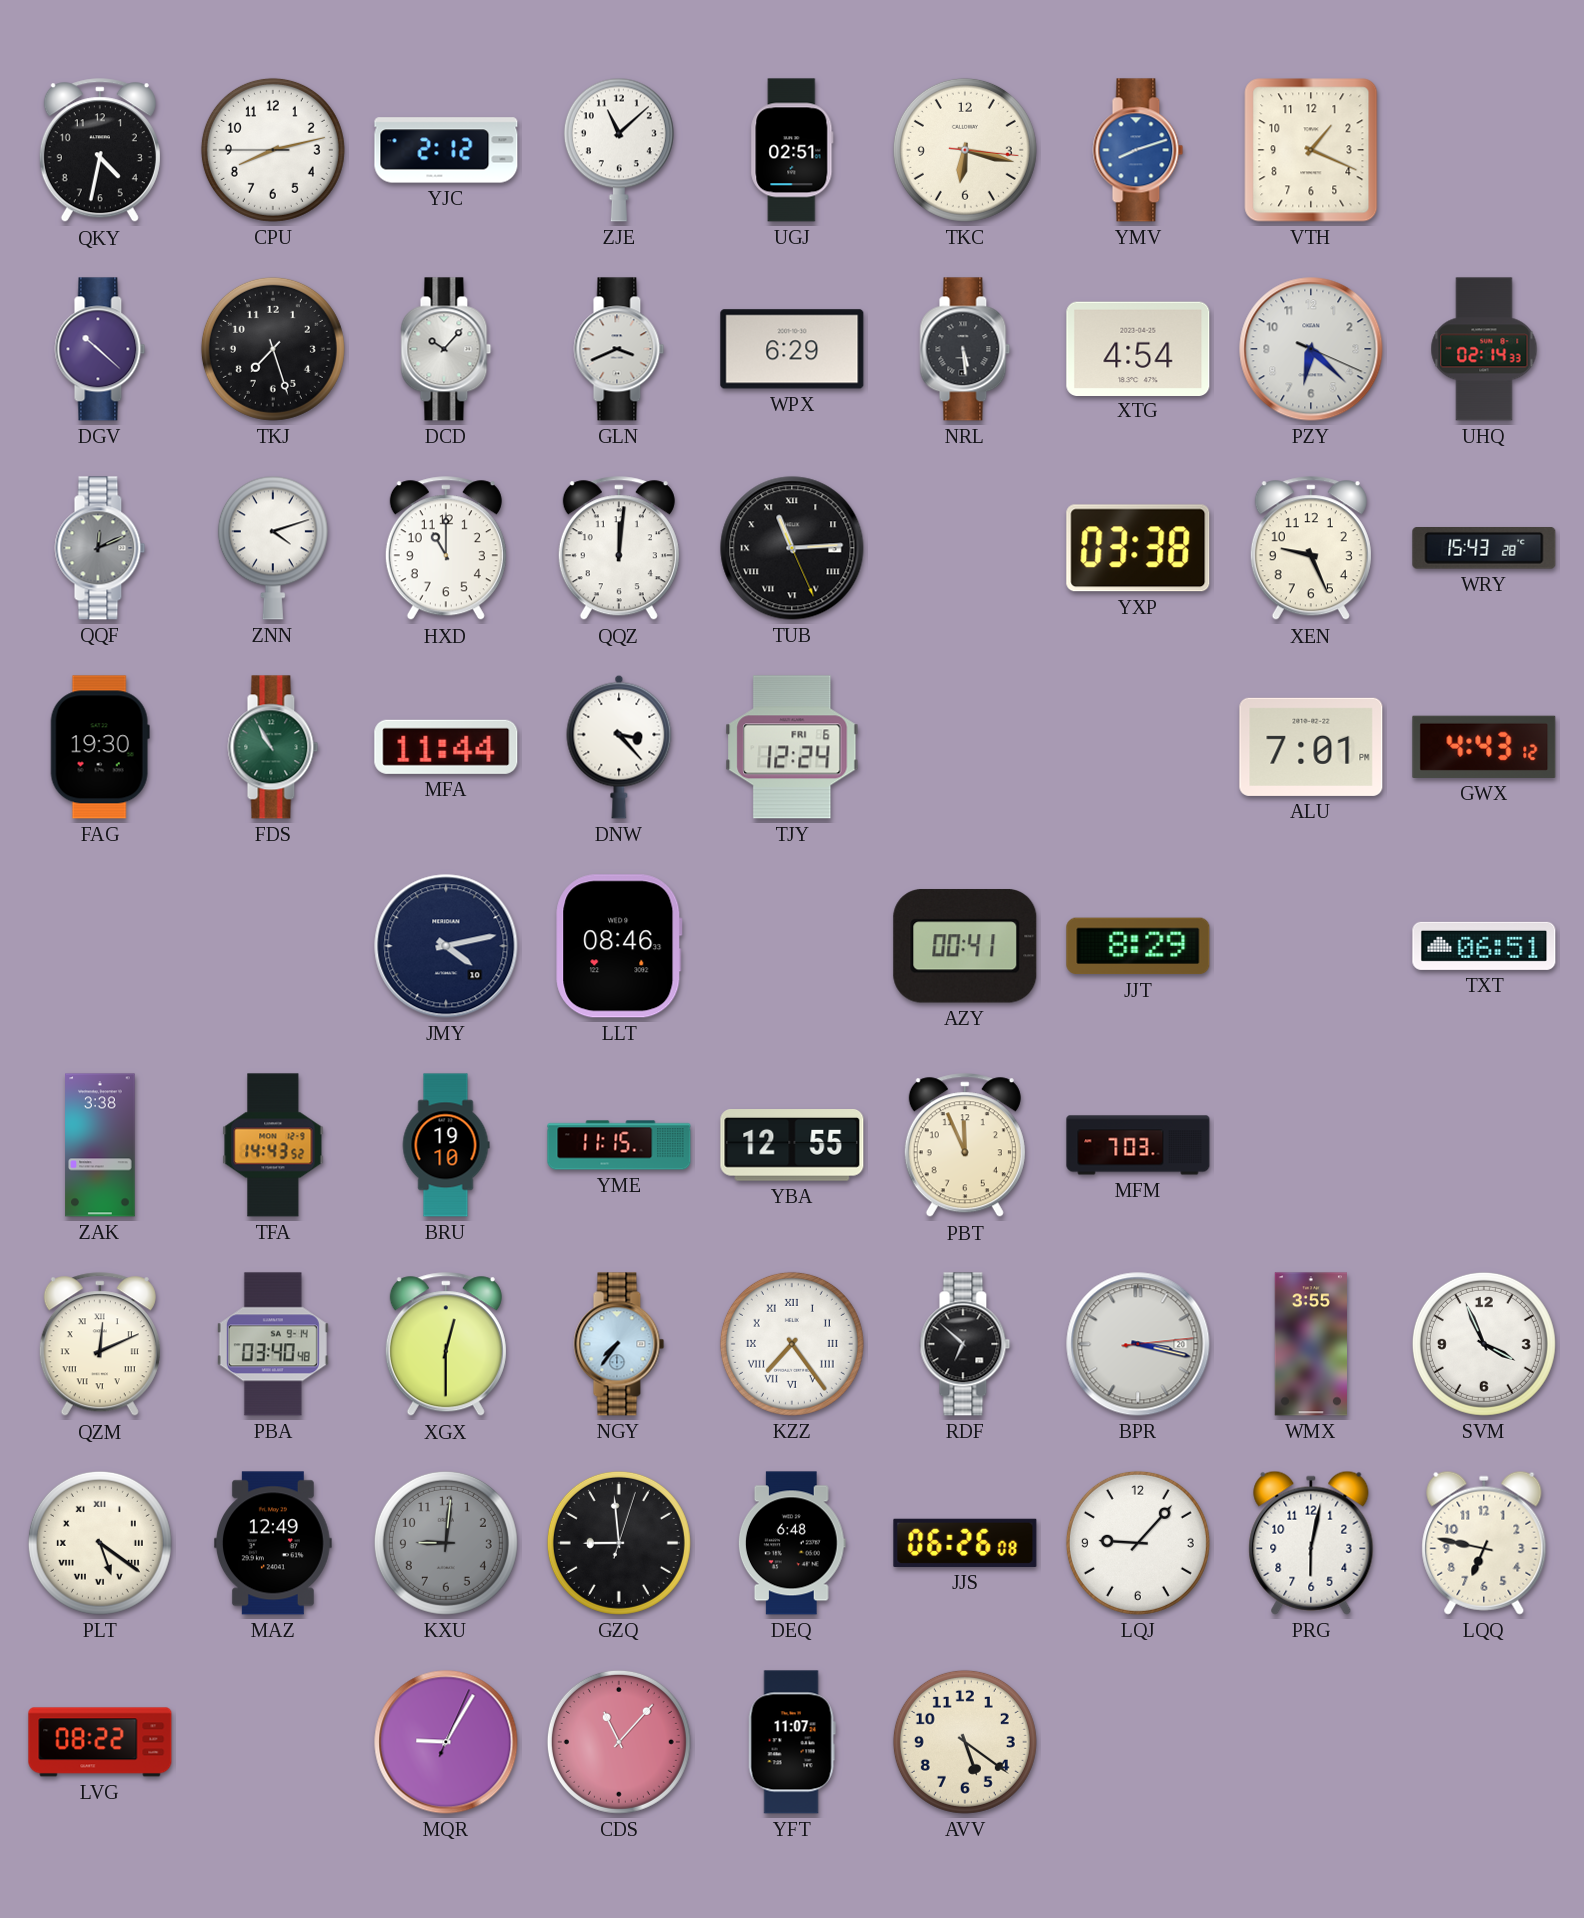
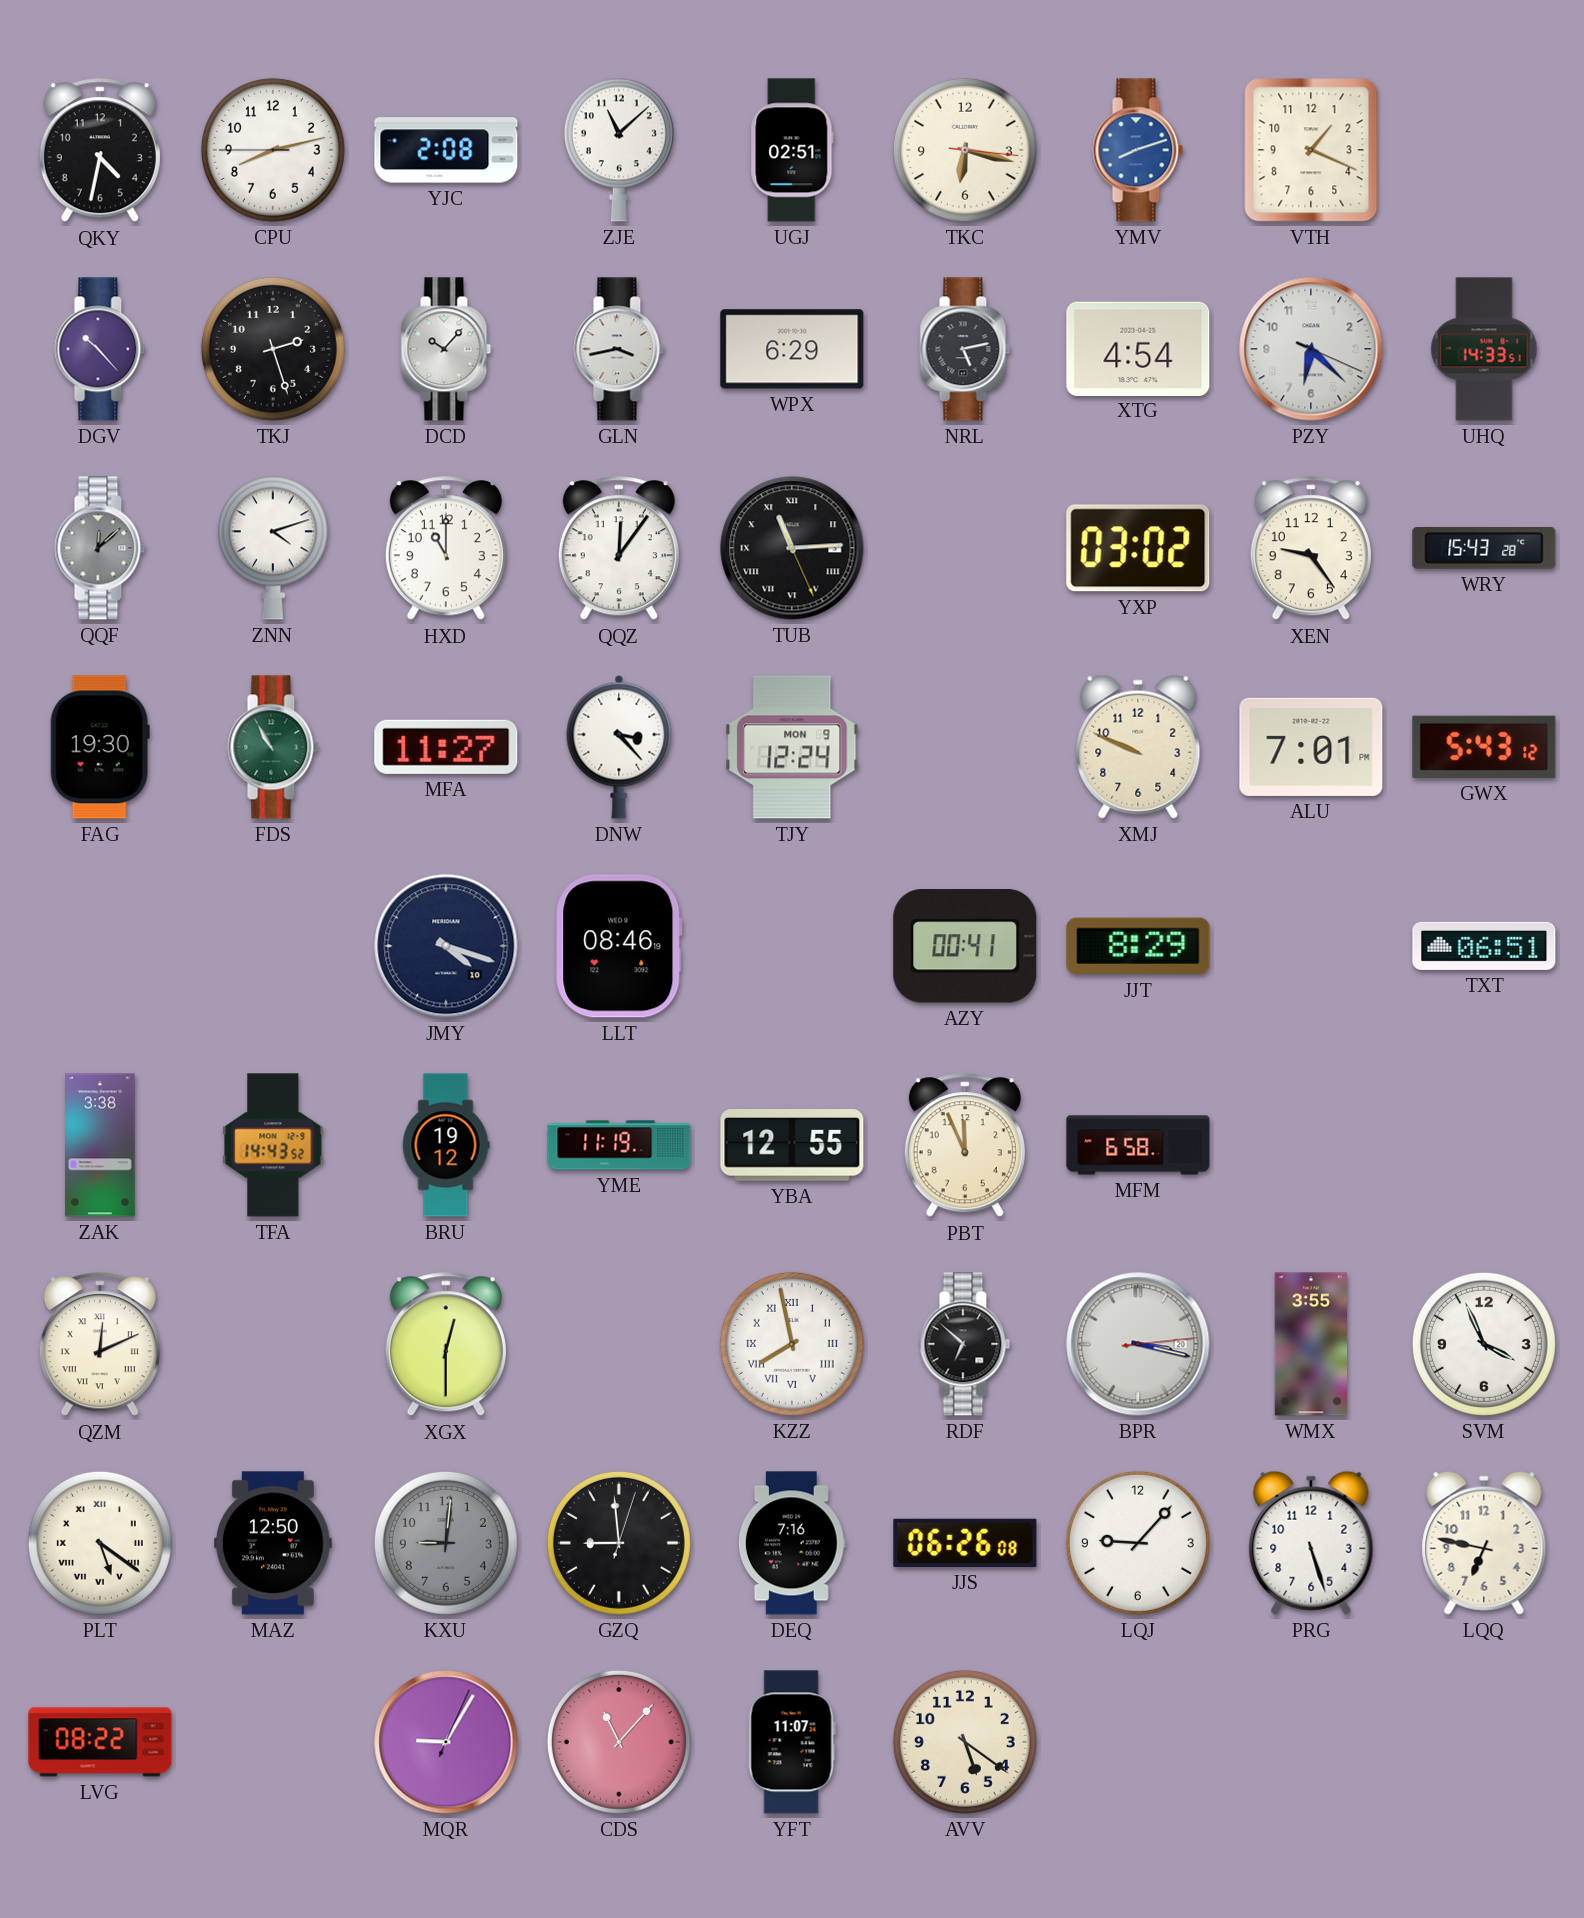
YJC: 2:12 -> 2:08
DGV: 10:22 -> 10:23
TKJ: 7:27 -> 2:27
GLN: 3:41 -> 3:43
NRL: 5:29 -> 5:13
UHQ: 02:14 -> 14:33
QQF: 12:11 -> 12:08
QQZ: 12:01 -> 12:06
YXP: 03:38 -> 03:02
XEN: 9:26 -> 9:24
MFA: 11:44 -> 11:27
TJY date: FRI 6 -> MON 9
XMJ: none -> 9:49
GWX: 4:43 -> 5:43
JMY: 4:13 -> 4:18
LLT: 08:46 -> 08:46:19
BRU: 19:10 -> 19:12
YME: 11:15 -> 11:19
MFM: 7:03 -> 6:58
PBA: 03:40 -> none
NGY: 7:36 -> none
KZZ: 7:24 -> 7:58
MAZ: 12:49 -> 12:50
DEQ: 6:48 -> 7:16
PRG: 6:02 -> 5:27
